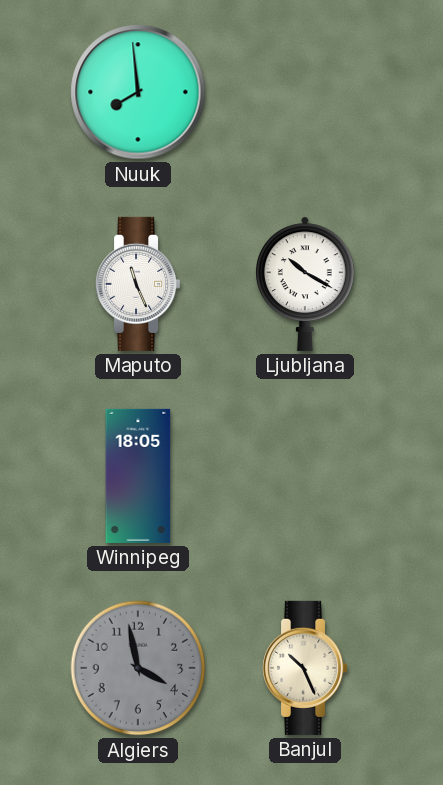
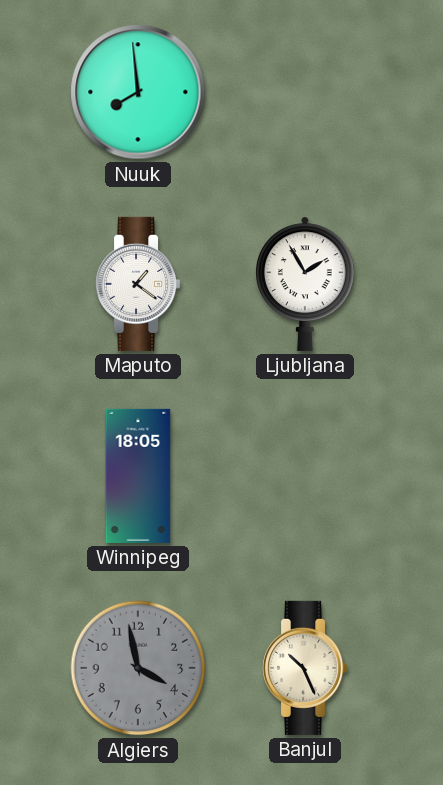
Maputo: 11:26 -> 1:21
Ljubljana: 10:20 -> 1:55
